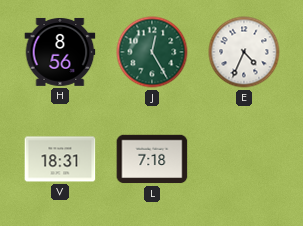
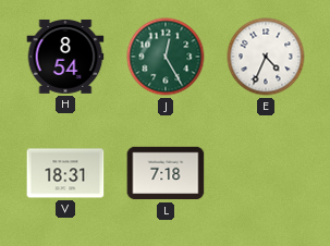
H: 8:56 -> 8:54
